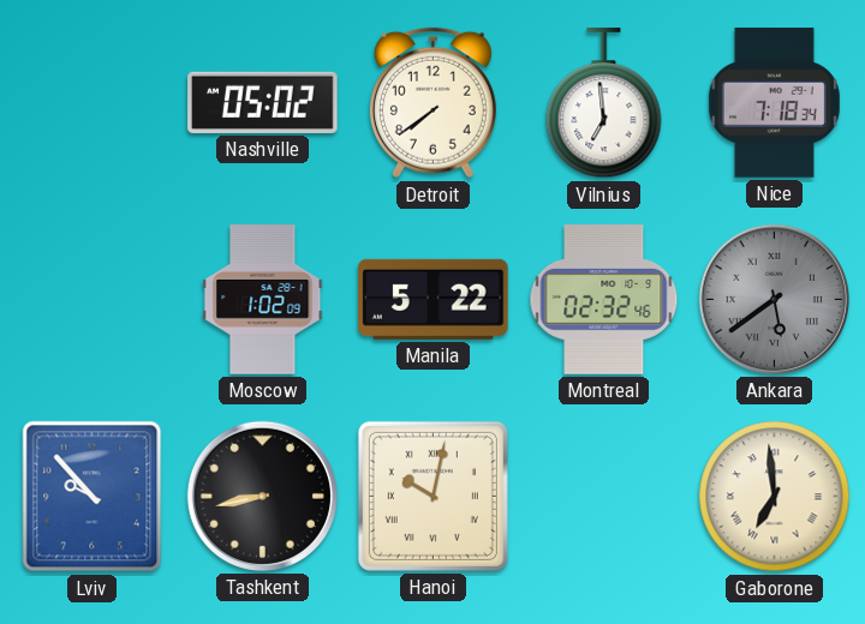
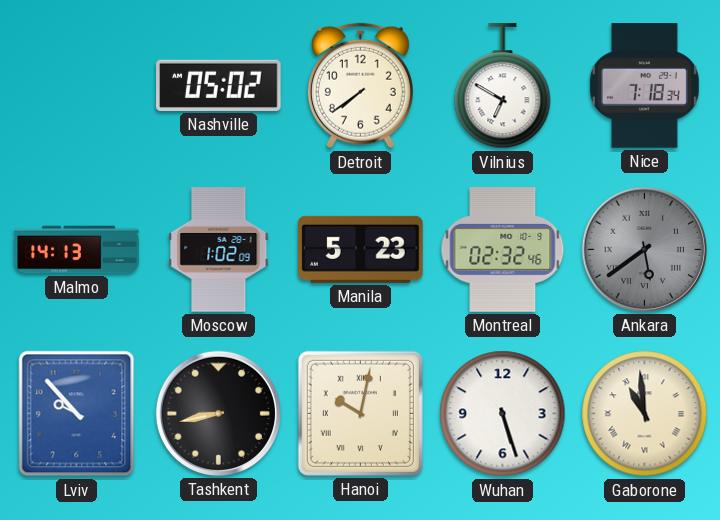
Vilnius: 6:59 -> 6:50
Malmo: none -> 14:13
Manila: 5:22 -> 5:23
Wuhan: none -> 5:27
Gaborone: 6:59 -> 10:59
